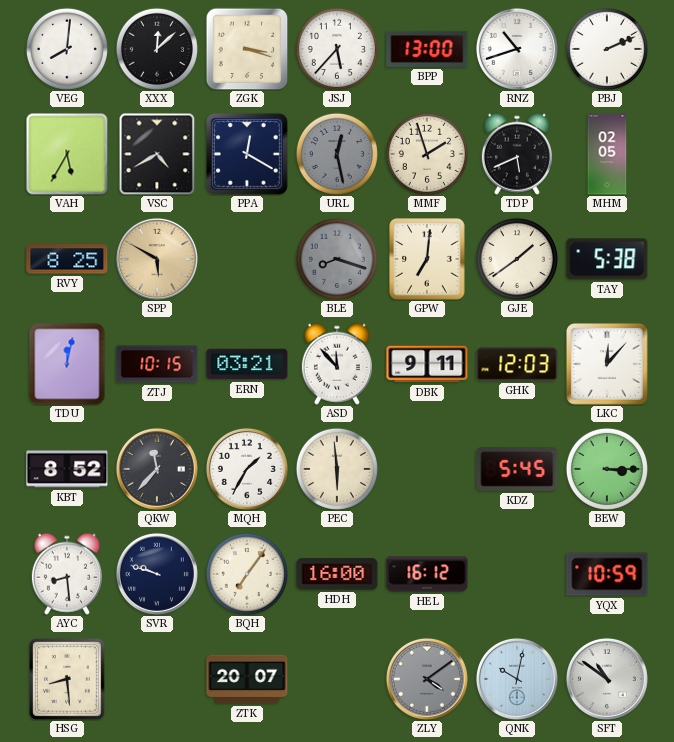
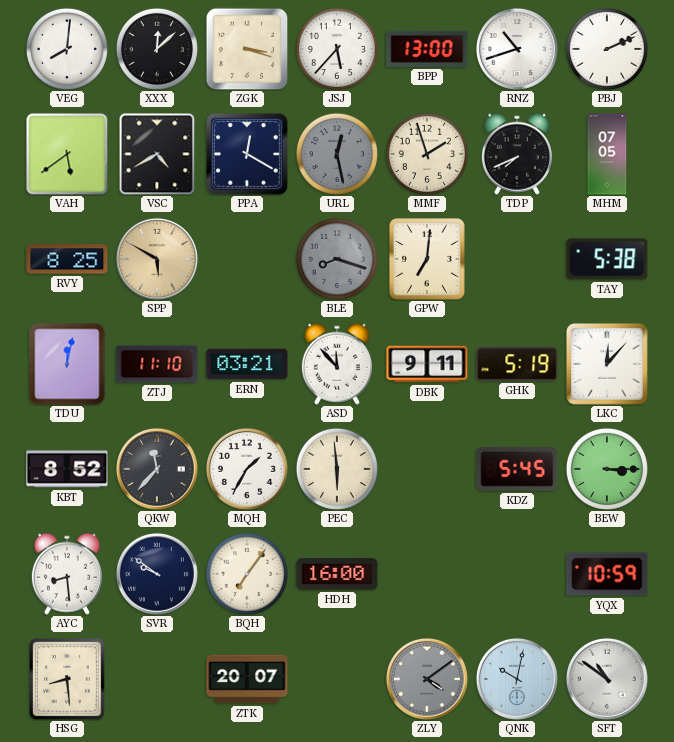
VAH: 5:35 -> 5:39
TDP: 5:41 -> 7:41
MHM: 02:05 -> 07:05
GJE: 1:39 -> none
ZTJ: 10:15 -> 11:10
GHK: 12:03 -> 5:19
SVR: 9:48 -> 9:51
HEL: 16:12 -> none
